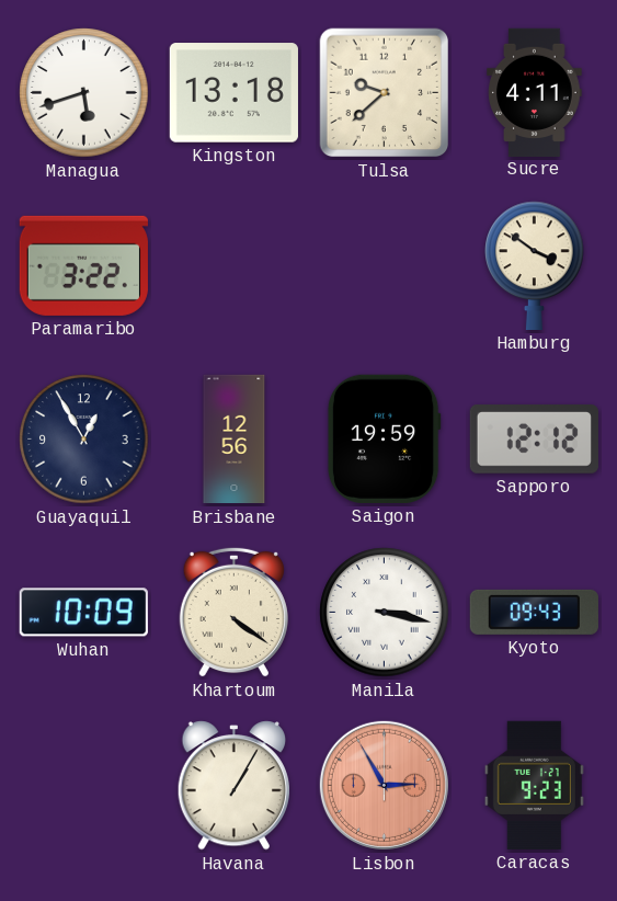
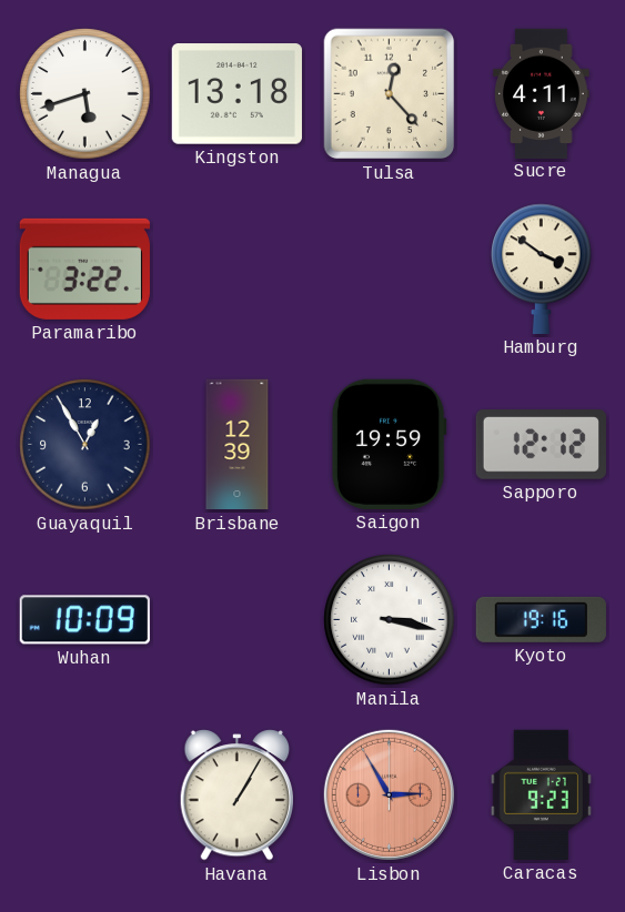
Tulsa: 9:38 -> 12:23
Brisbane: 12:56 -> 12:39
Khartoum: 4:21 -> none
Kyoto: 09:43 -> 19:16
